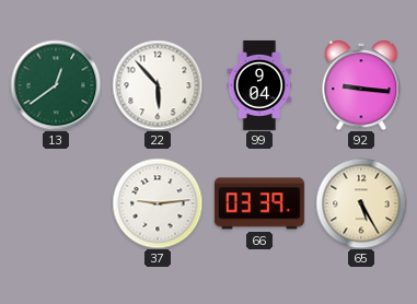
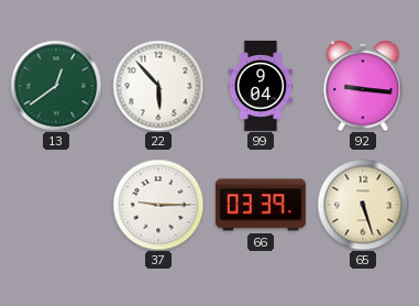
37: 9:14 -> 9:15
65: 5:25 -> 5:27
